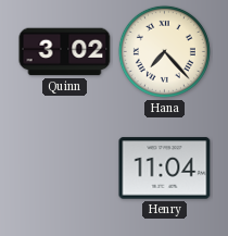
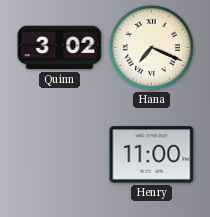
Hana: 7:23 -> 7:19
Henry: 11:04 -> 11:00
